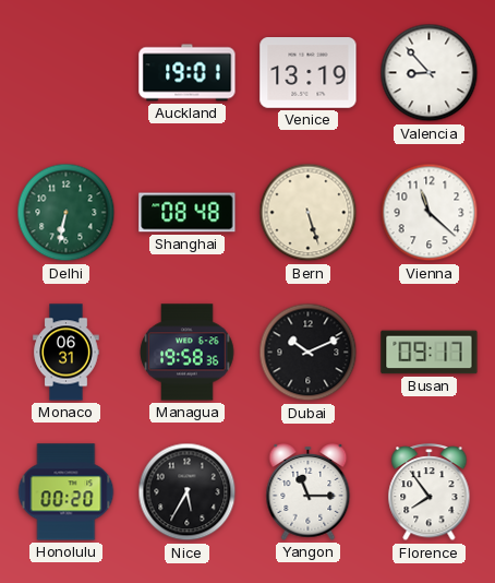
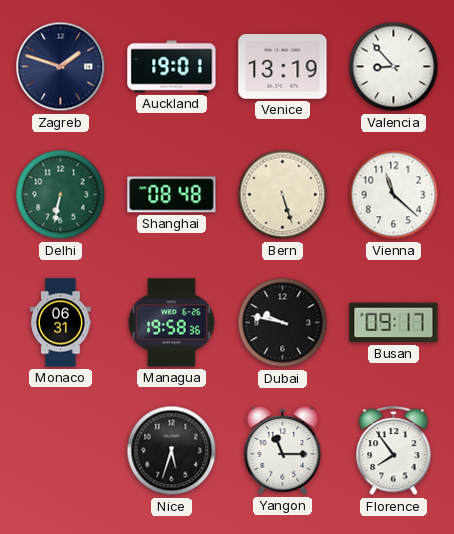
Zagreb: none -> 1:48
Dubai: 10:11 -> 9:47
Honolulu: 00:20 -> none
Nice: 5:35 -> 5:33
